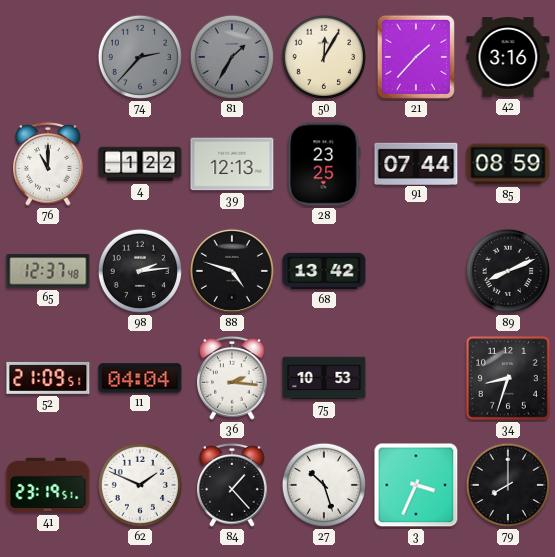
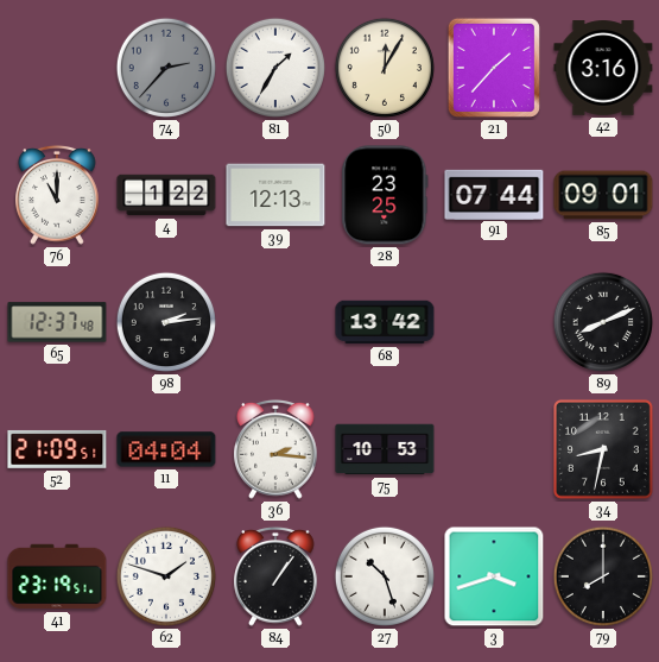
81 dial: grey -> white
85: 08:59 -> 09:01
88: 4:48 -> none
34: 8:33 -> 8:32
62: 1:49 -> 1:48
84: 1:23 -> 1:06
3: 3:34 -> 3:42
